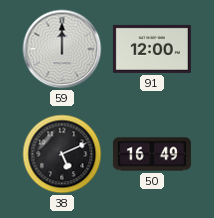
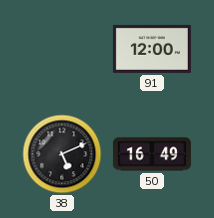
59: 12:00 -> none
